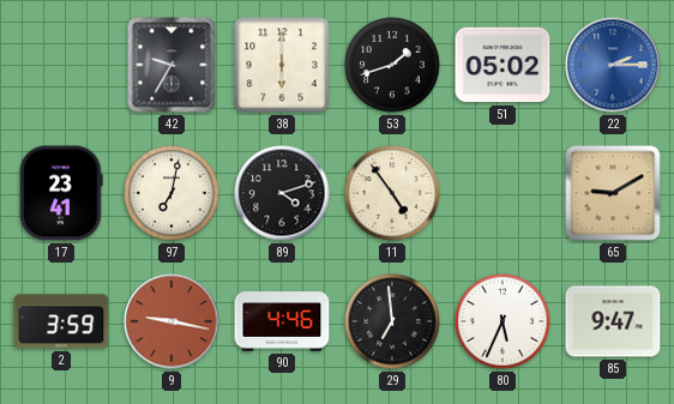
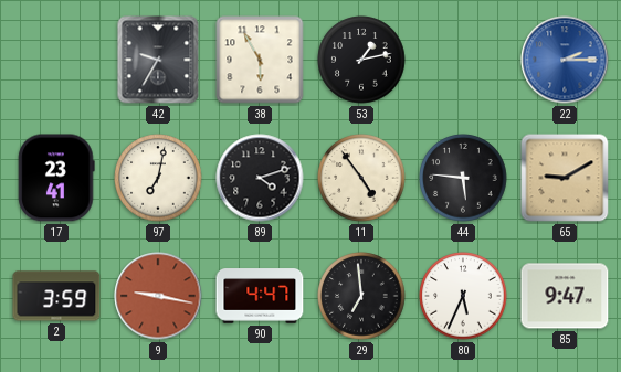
38: 6:00 -> 5:55
53: 1:42 -> 1:13
51: 05:02 -> none
44: none -> 5:46
90: 4:46 -> 4:47
